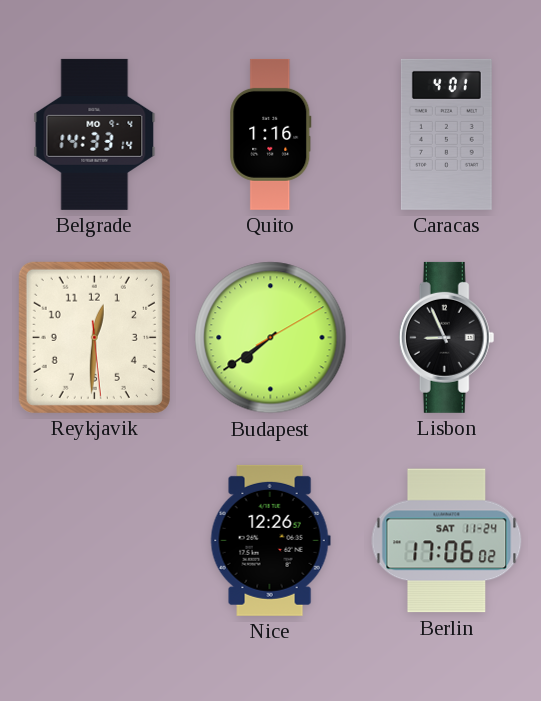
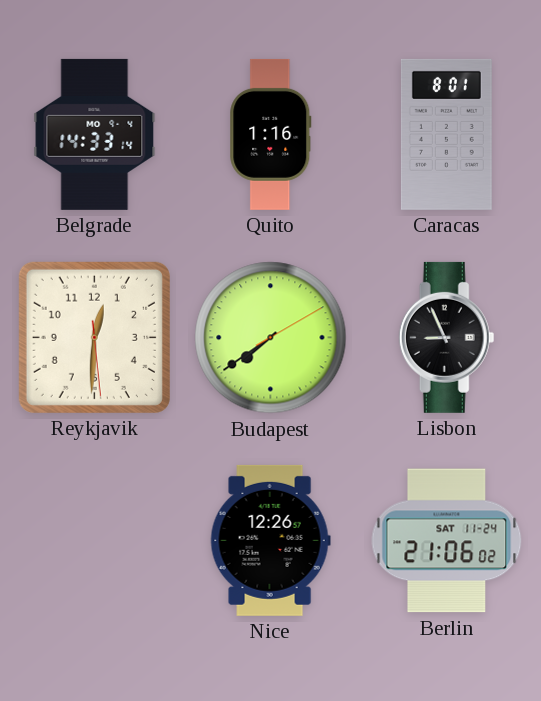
Caracas: 4:01 -> 8:01
Berlin: 17:06 -> 21:06
